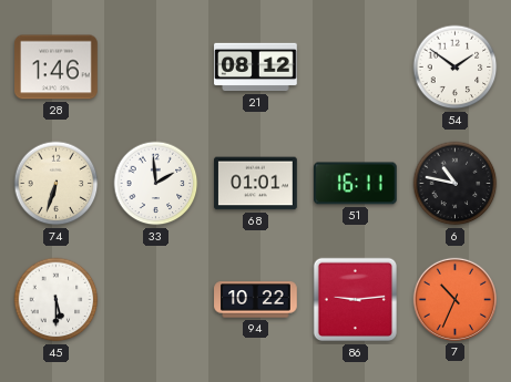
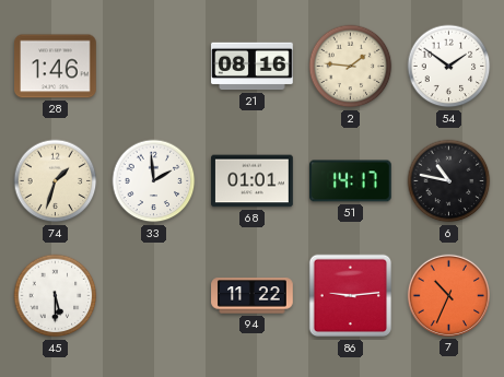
21: 08:12 -> 08:16
2: none -> 1:46
74: 6:33 -> 1:33
51: 16:11 -> 14:17
94: 10:22 -> 11:22
